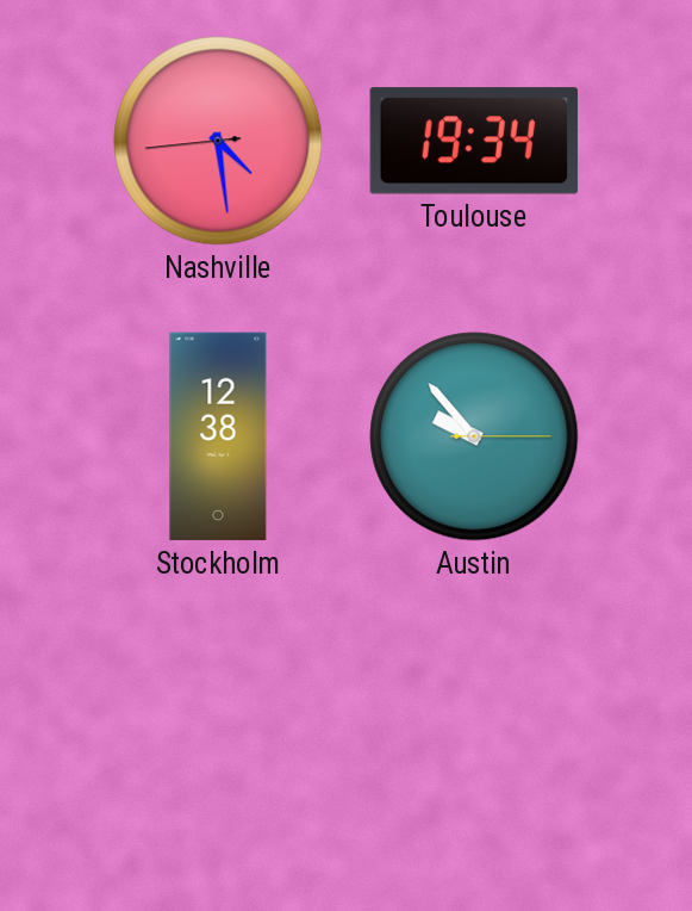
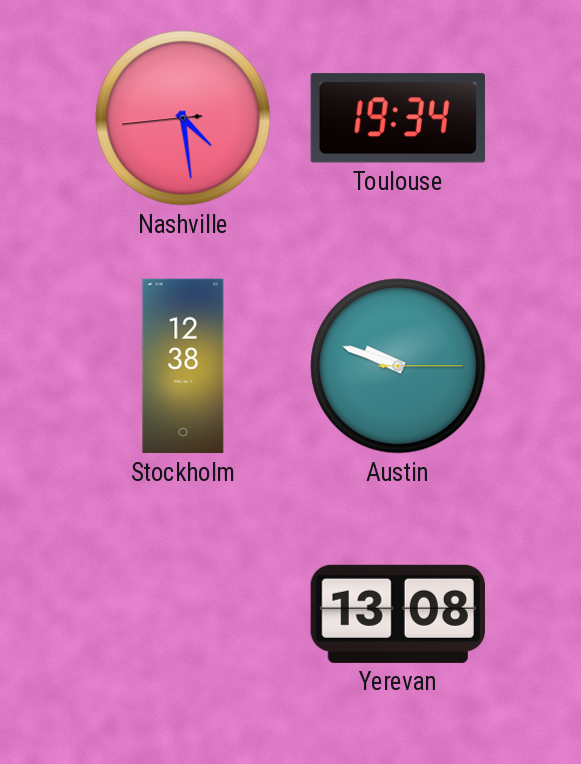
Austin: 9:53 -> 9:48
Yerevan: none -> 13:08
